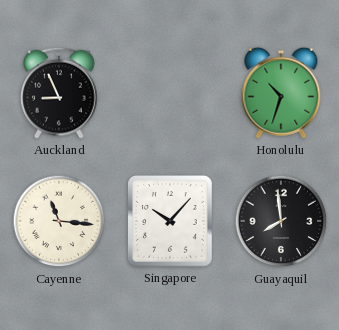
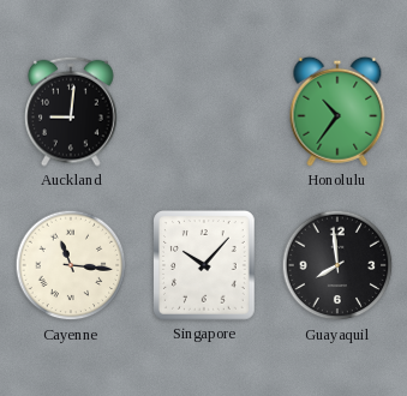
Auckland: 8:56 -> 9:01
Honolulu: 10:33 -> 10:36
